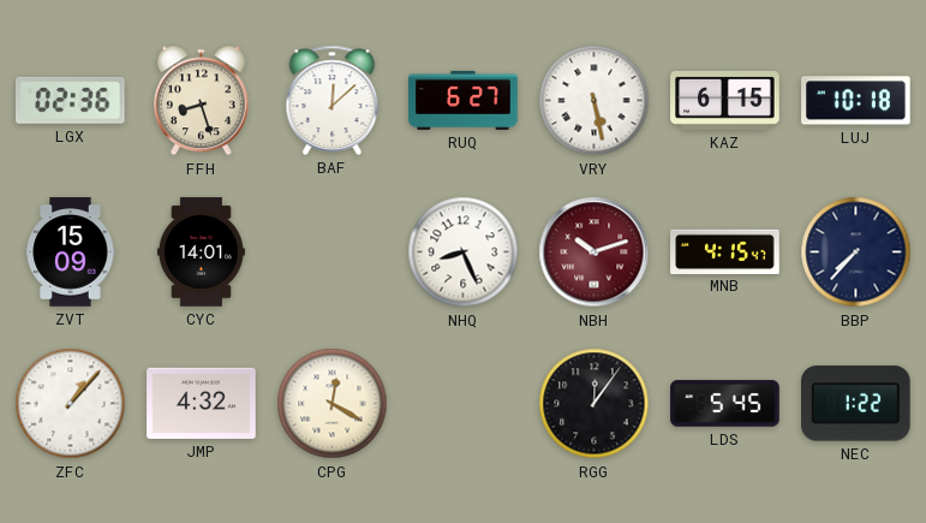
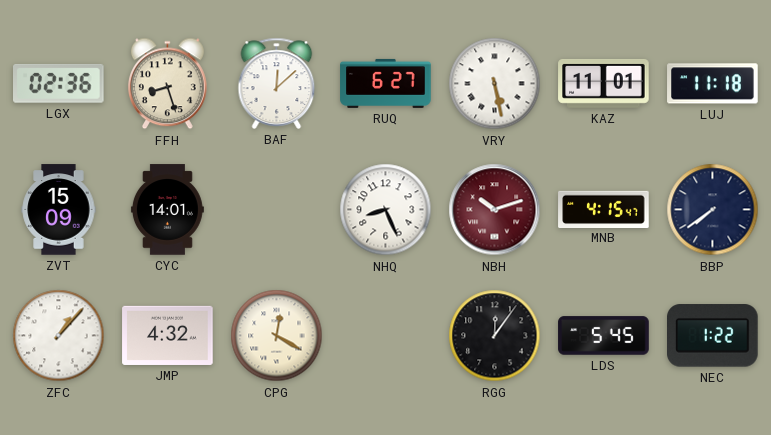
KAZ: 6:15 -> 11:01
LUJ: 10:18 -> 11:18
BBP: 7:37 -> 7:39
